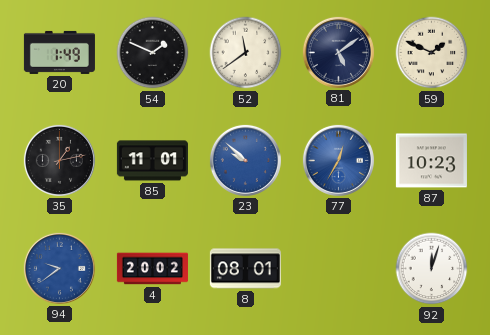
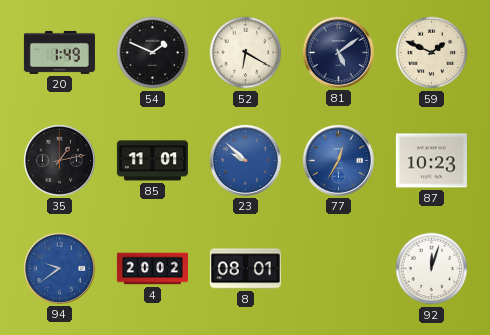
52: 11:39 -> 6:20
